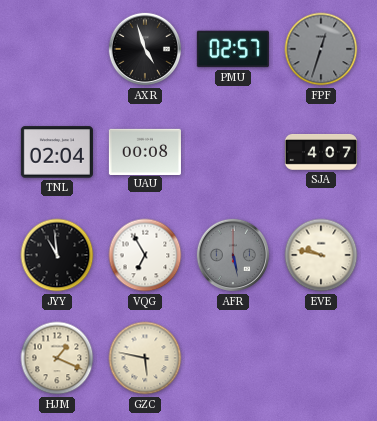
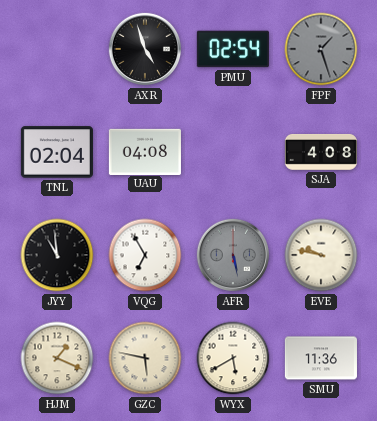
PMU: 02:57 -> 02:54
FPF: 12:33 -> 1:27
UAU: 00:08 -> 04:08
SJA: 4:07 -> 4:08
WYX: none -> 5:40
SMU: none -> 11:36
